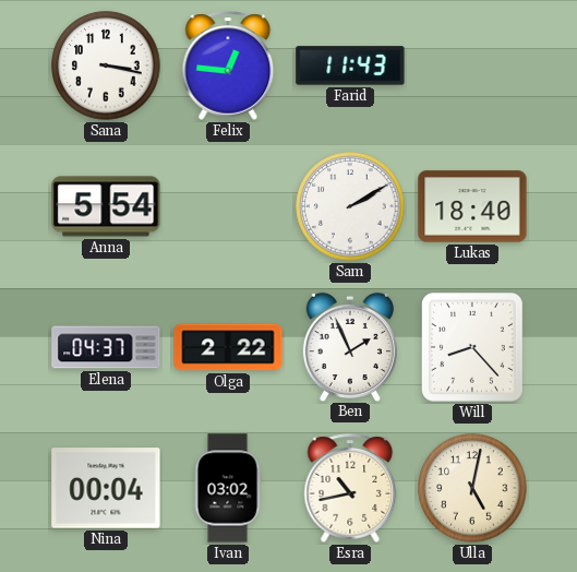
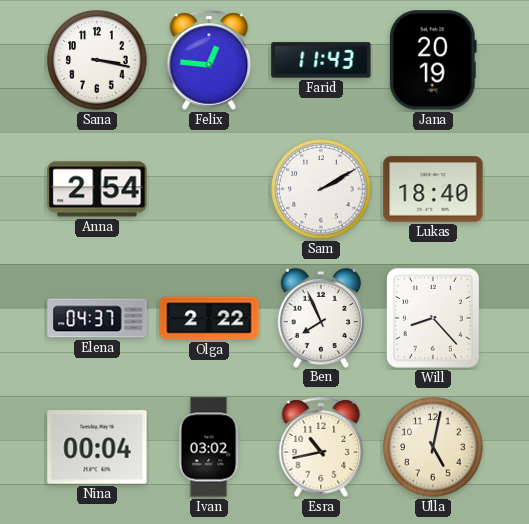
Jana: none -> 20:19
Anna: 5:54 -> 2:54
Ben: 1:56 -> 7:56
